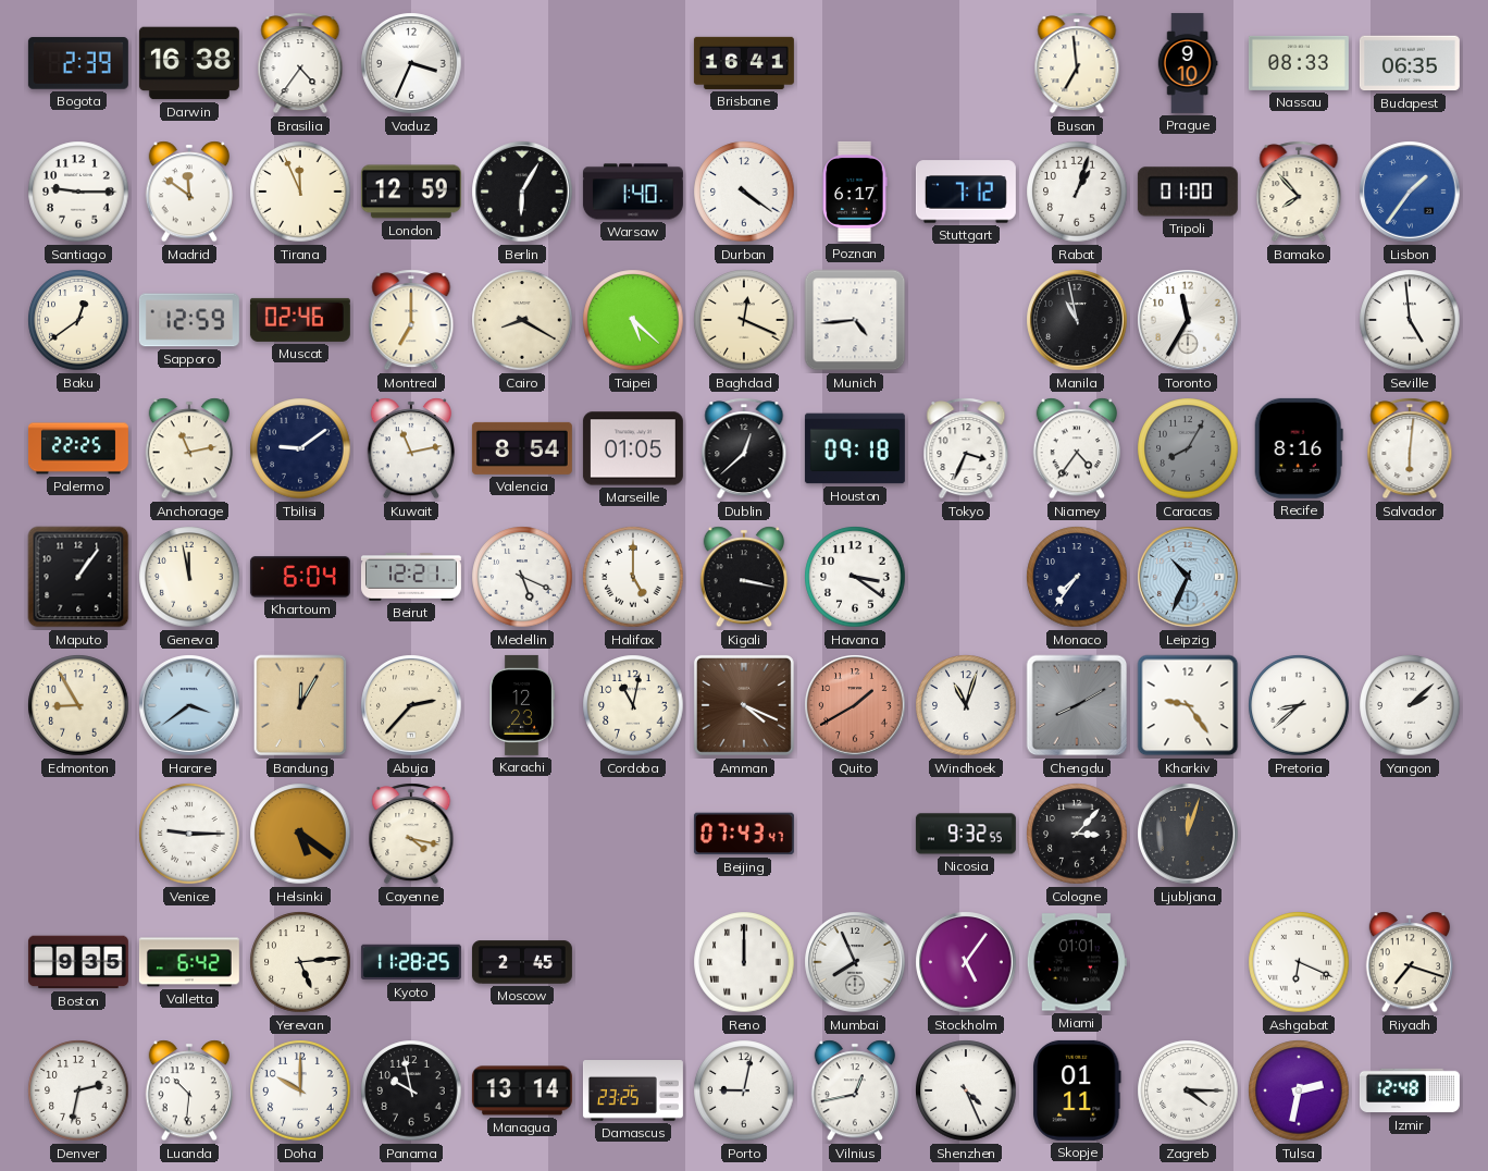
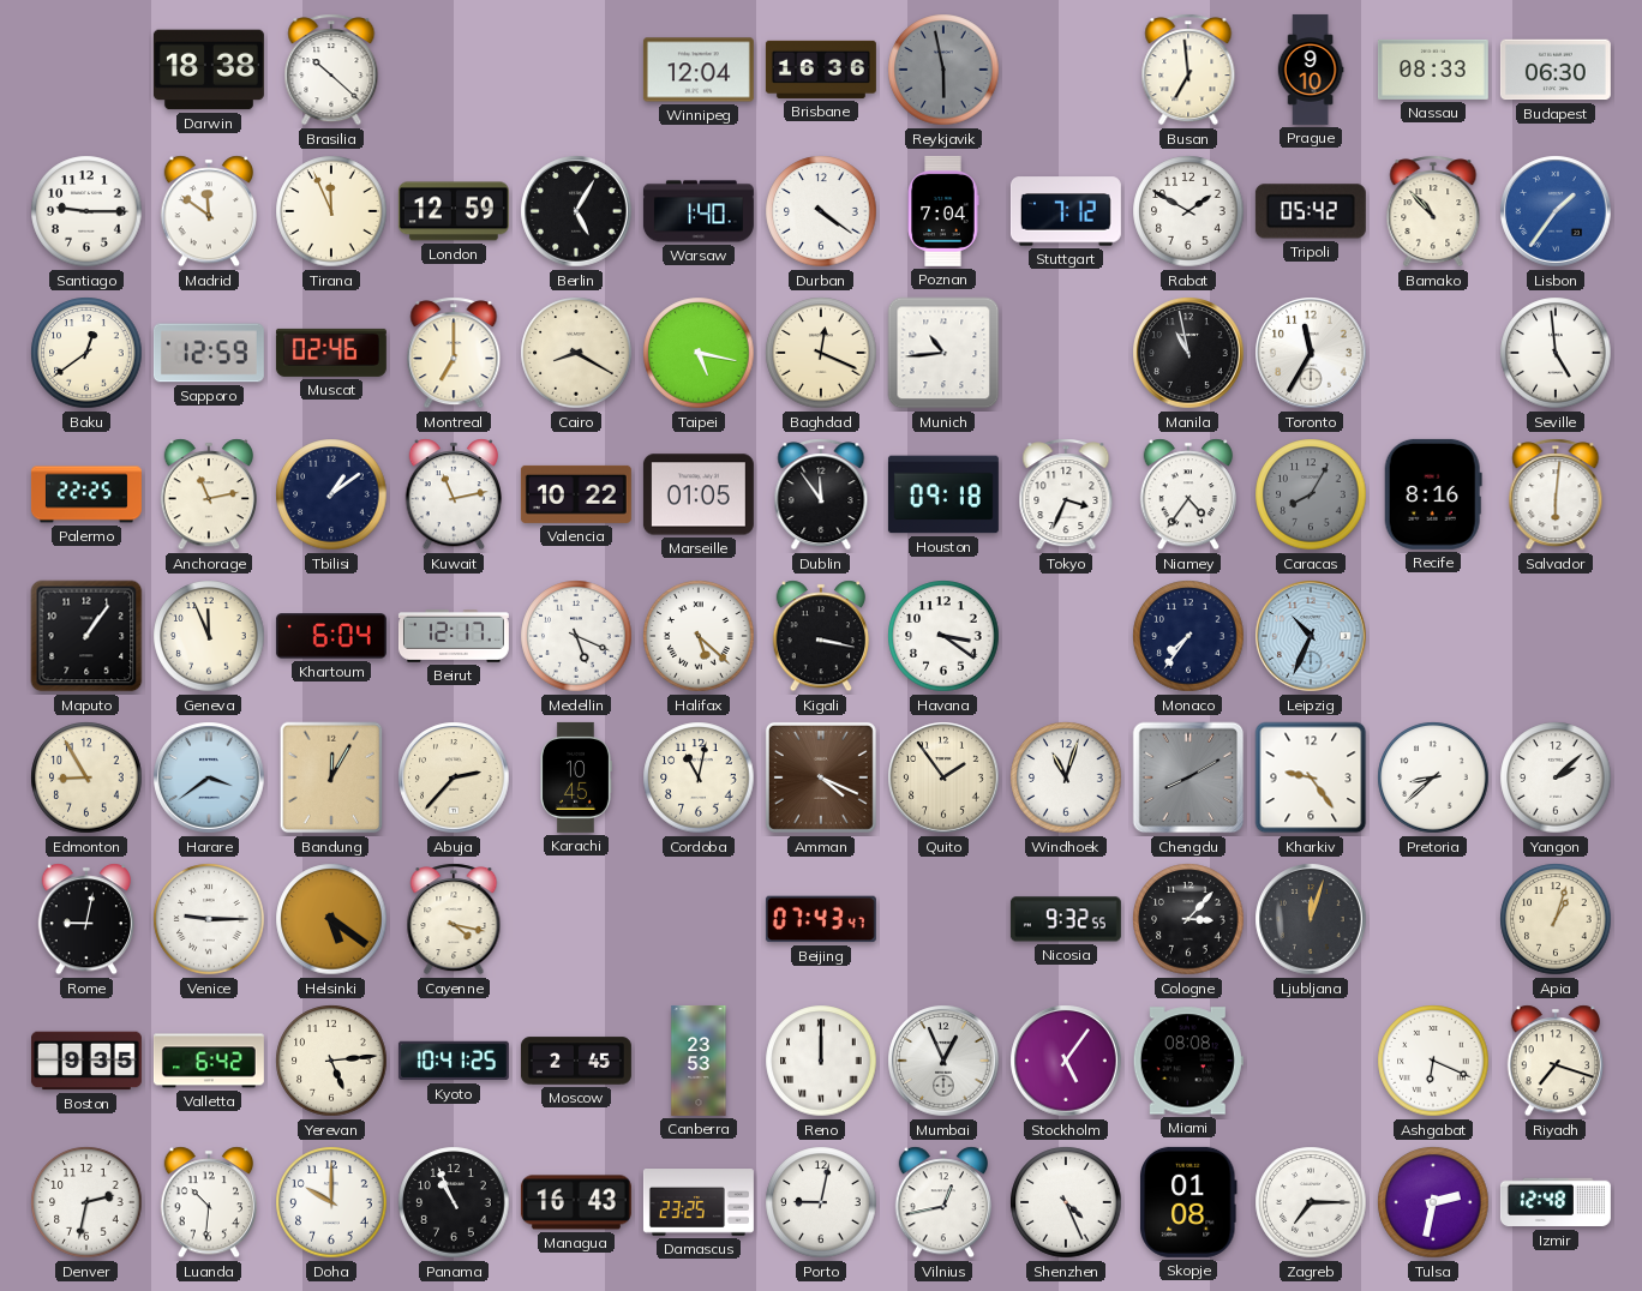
Bogota: 2:39 -> none
Darwin: 16:38 -> 18:38
Brasilia: 4:36 -> 10:22
Vaduz: 3:34 -> none
Winnipeg: none -> 12:04
Brisbane: 16:41 -> 16:36
Reykjavik: none -> 5:58
Budapest: 06:35 -> 06:30
Berlin: 6:05 -> 5:05
Poznan: 6:17 -> 7:04
Rabat: 1:03 -> 1:50
Tripoli: 01:00 -> 05:42
Bamako: 7:53 -> 10:53
Taipei: 5:22 -> 5:17
Munich: 4:44 -> 10:44
Tbilisi: 9:09 -> 1:09
Valencia: 8:54 -> 10:22
Dublin: 12:38 -> 11:54
Geneva: 11:58 -> 11:56
Beirut: 12:21 -> 12:17
Halifax: 5:00 -> 5:22
Karachi: 12:23 -> 10:45
Quito: 1:40 -> 1:54
Quito dial: salmon -> cream
Rome: none -> 9:02
Apia: none -> 1:03
Kyoto: 11:28 -> 10:41
Canberra: none -> 23:53
Mumbai: 7:56 -> 12:56
Miami: 01:01 -> 08:08
Panama: 9:58 -> 10:56
Managua: 13:14 -> 16:43
Skopje: 01:11 -> 01:08
Zagreb: 4:15 -> 7:15
